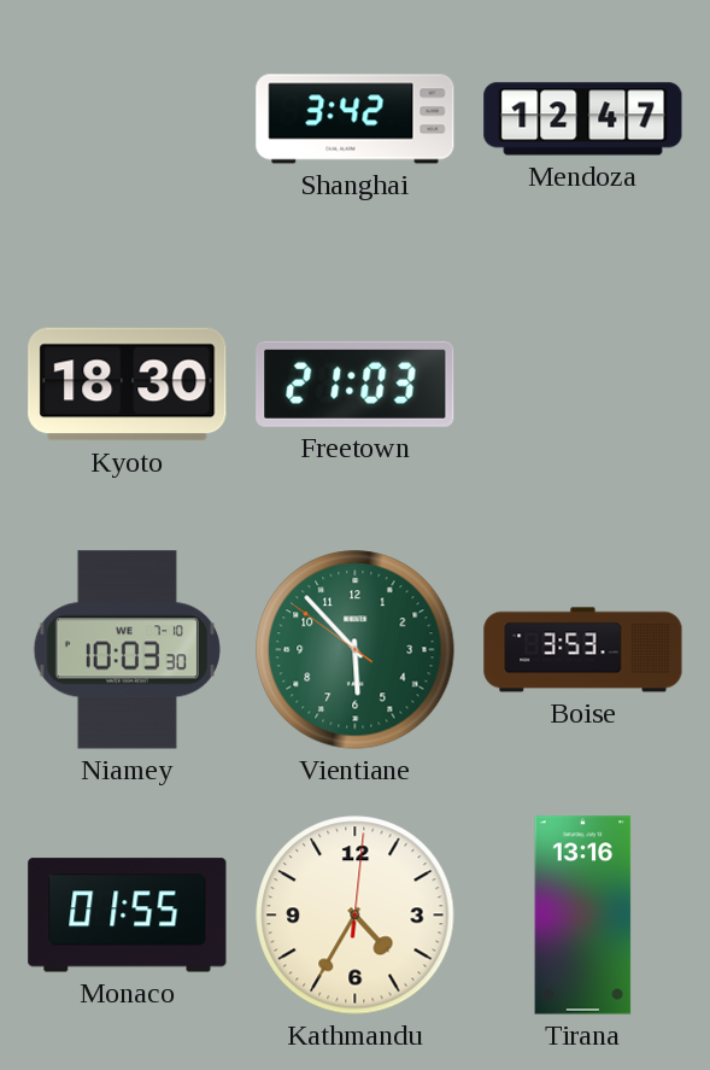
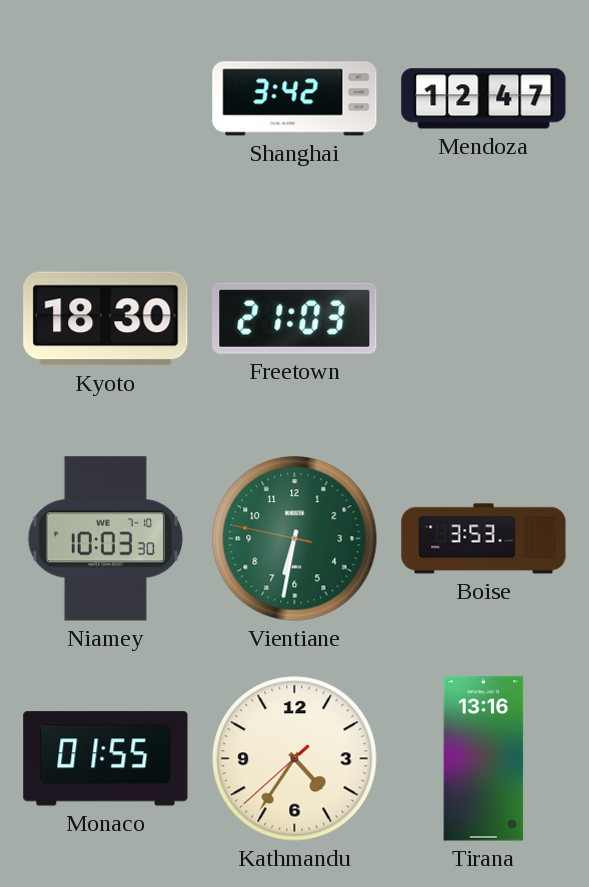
Vientiane: 5:52 -> 6:31
Kathmandu: 4:35:01 -> 4:35:38
